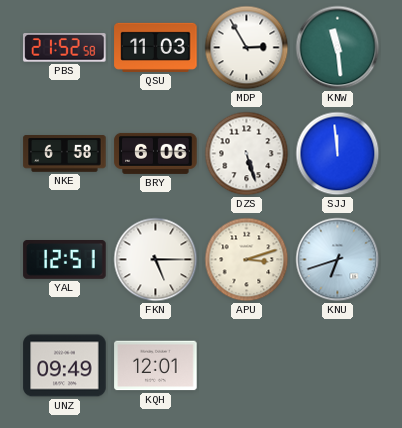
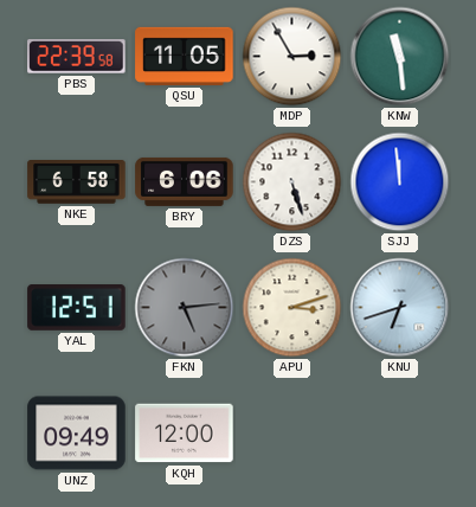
PBS: 21:52 -> 22:39
QSU: 11:03 -> 11:05
FKN: 5:15 -> 5:14
FKN dial: white -> grey
KQH: 12:01 -> 12:00
